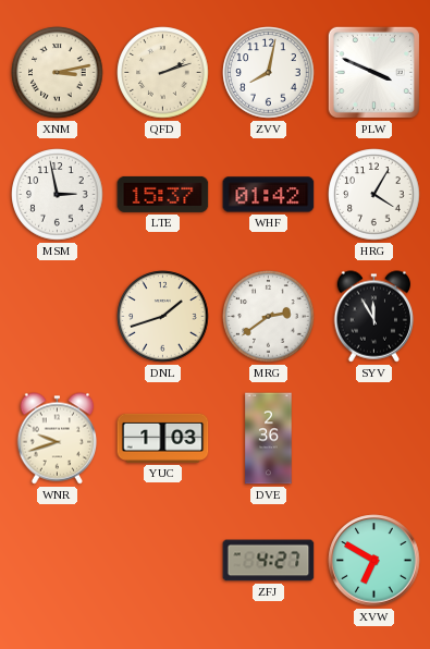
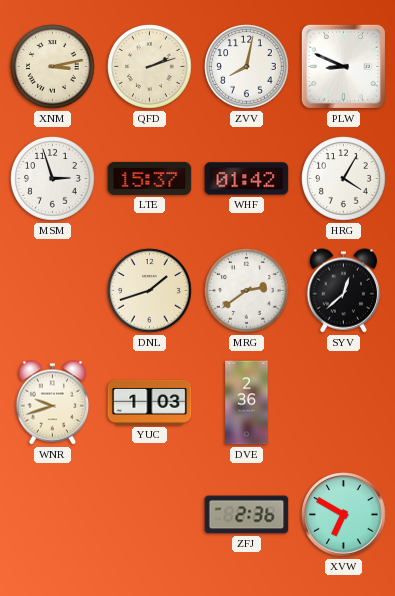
PLW: 3:49 -> 8:49
MSM: 2:58 -> 2:57
SYV: 11:55 -> 12:38
ZFJ: 4:27 -> 2:36
